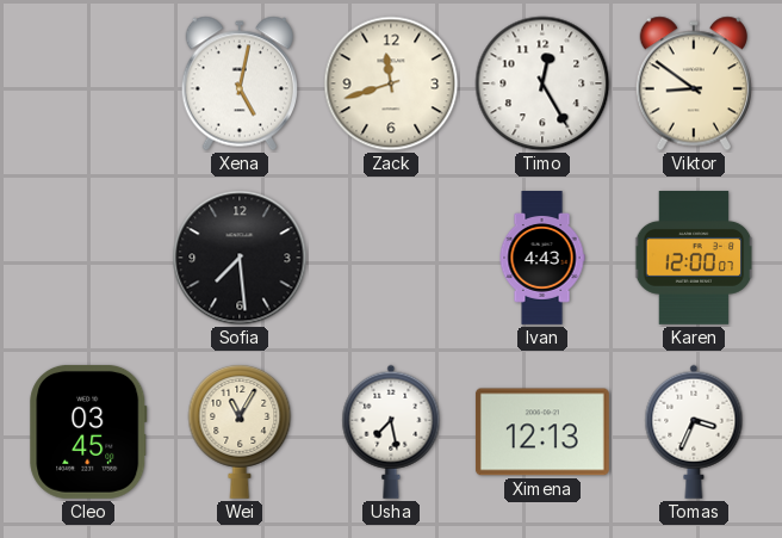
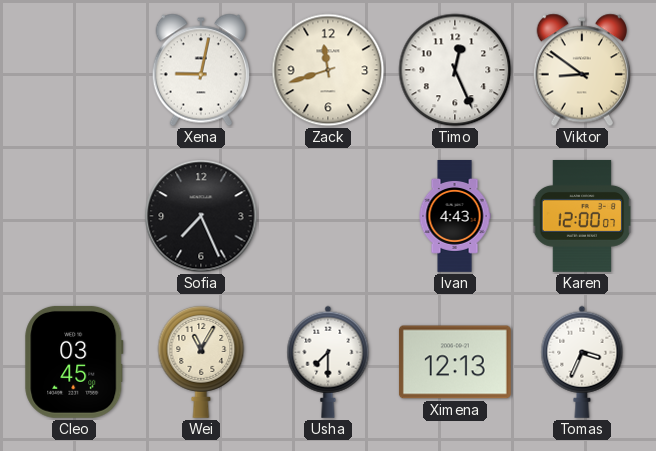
Xena: 5:02 -> 9:02
Timo: 12:25 -> 12:26
Sofia: 7:29 -> 7:26
Usha: 7:28 -> 7:30
